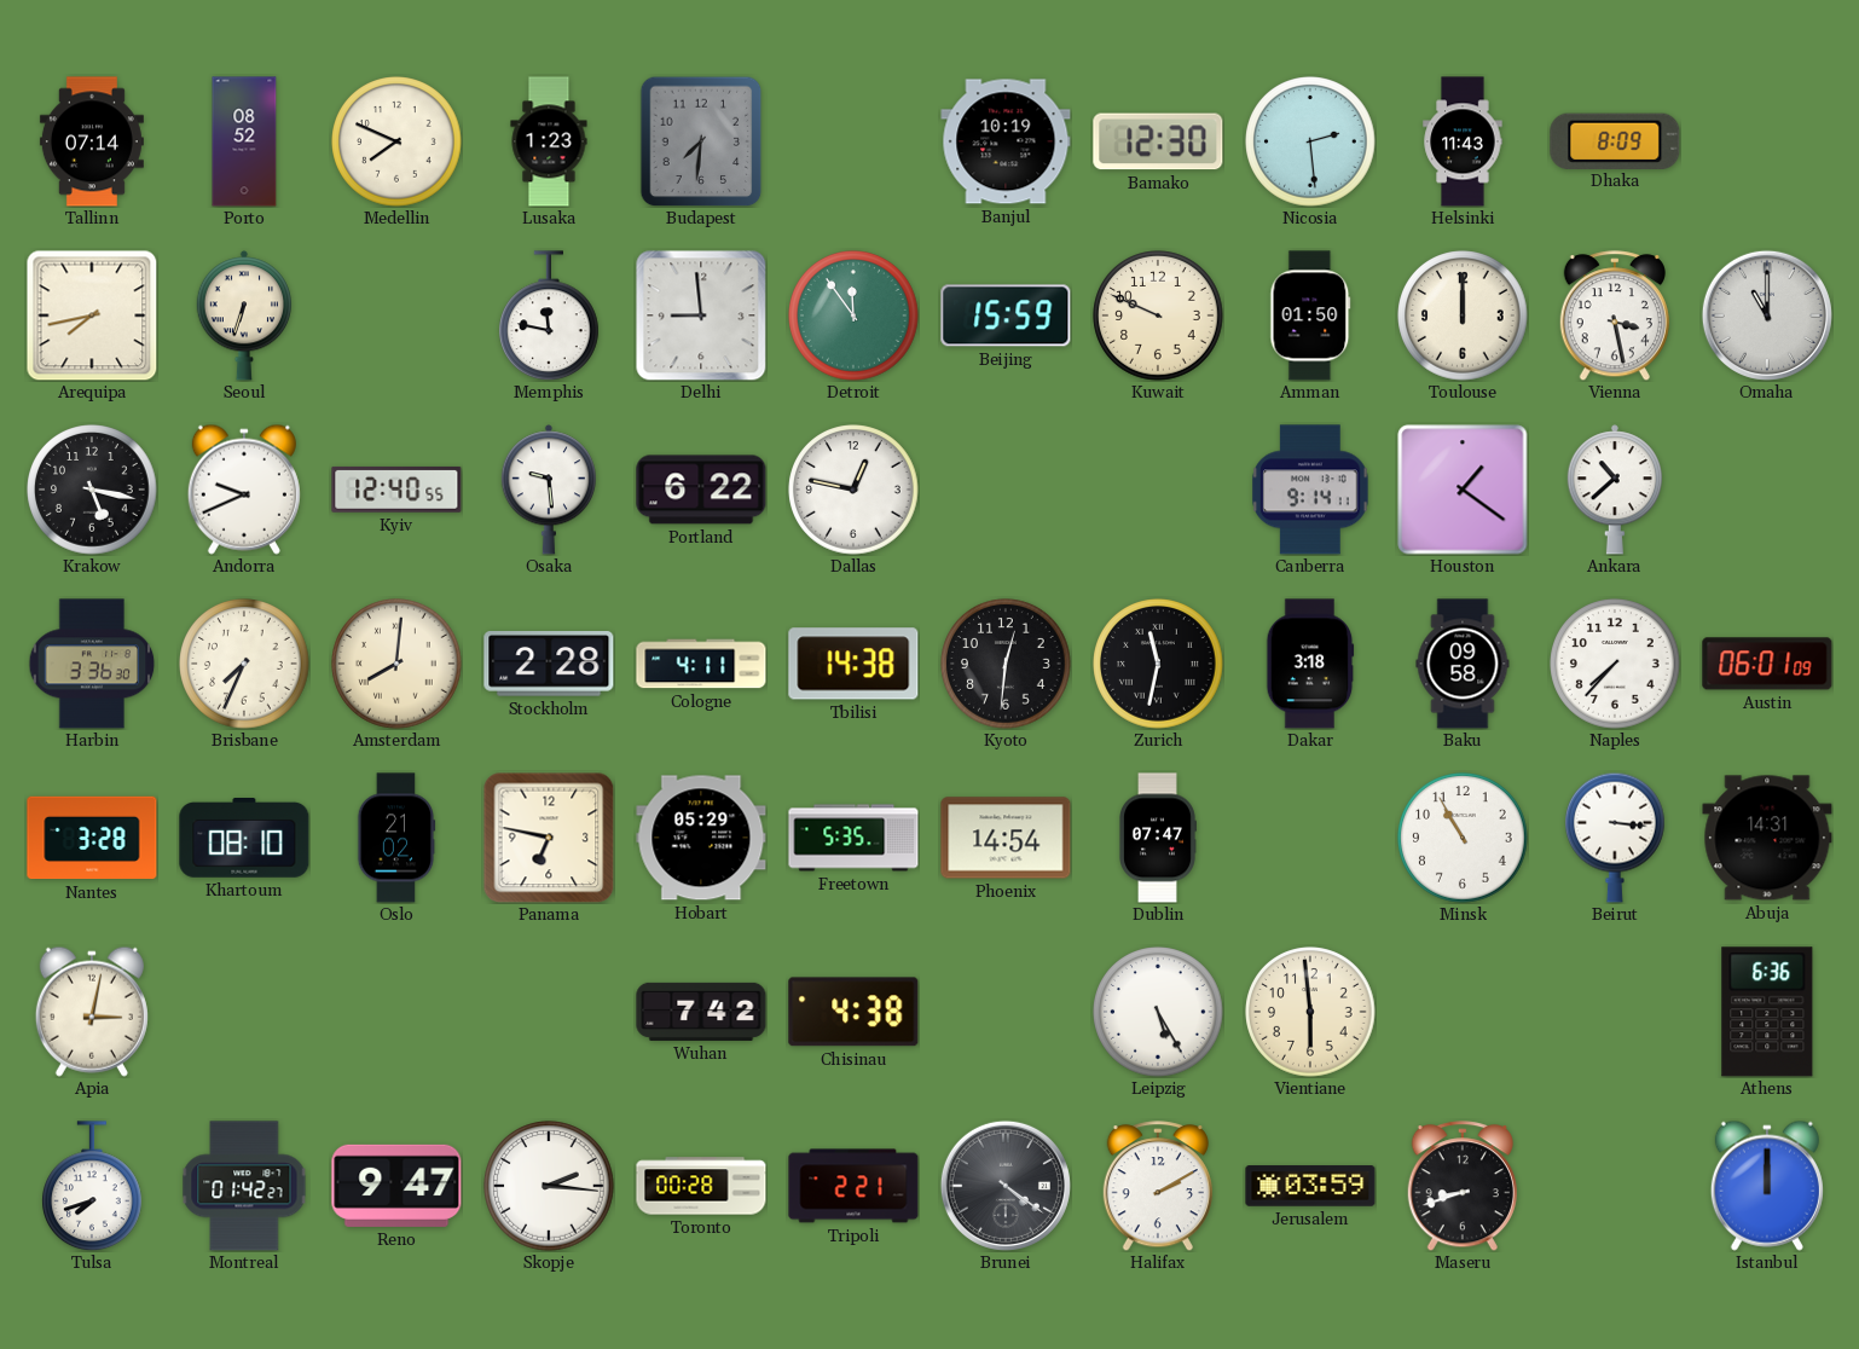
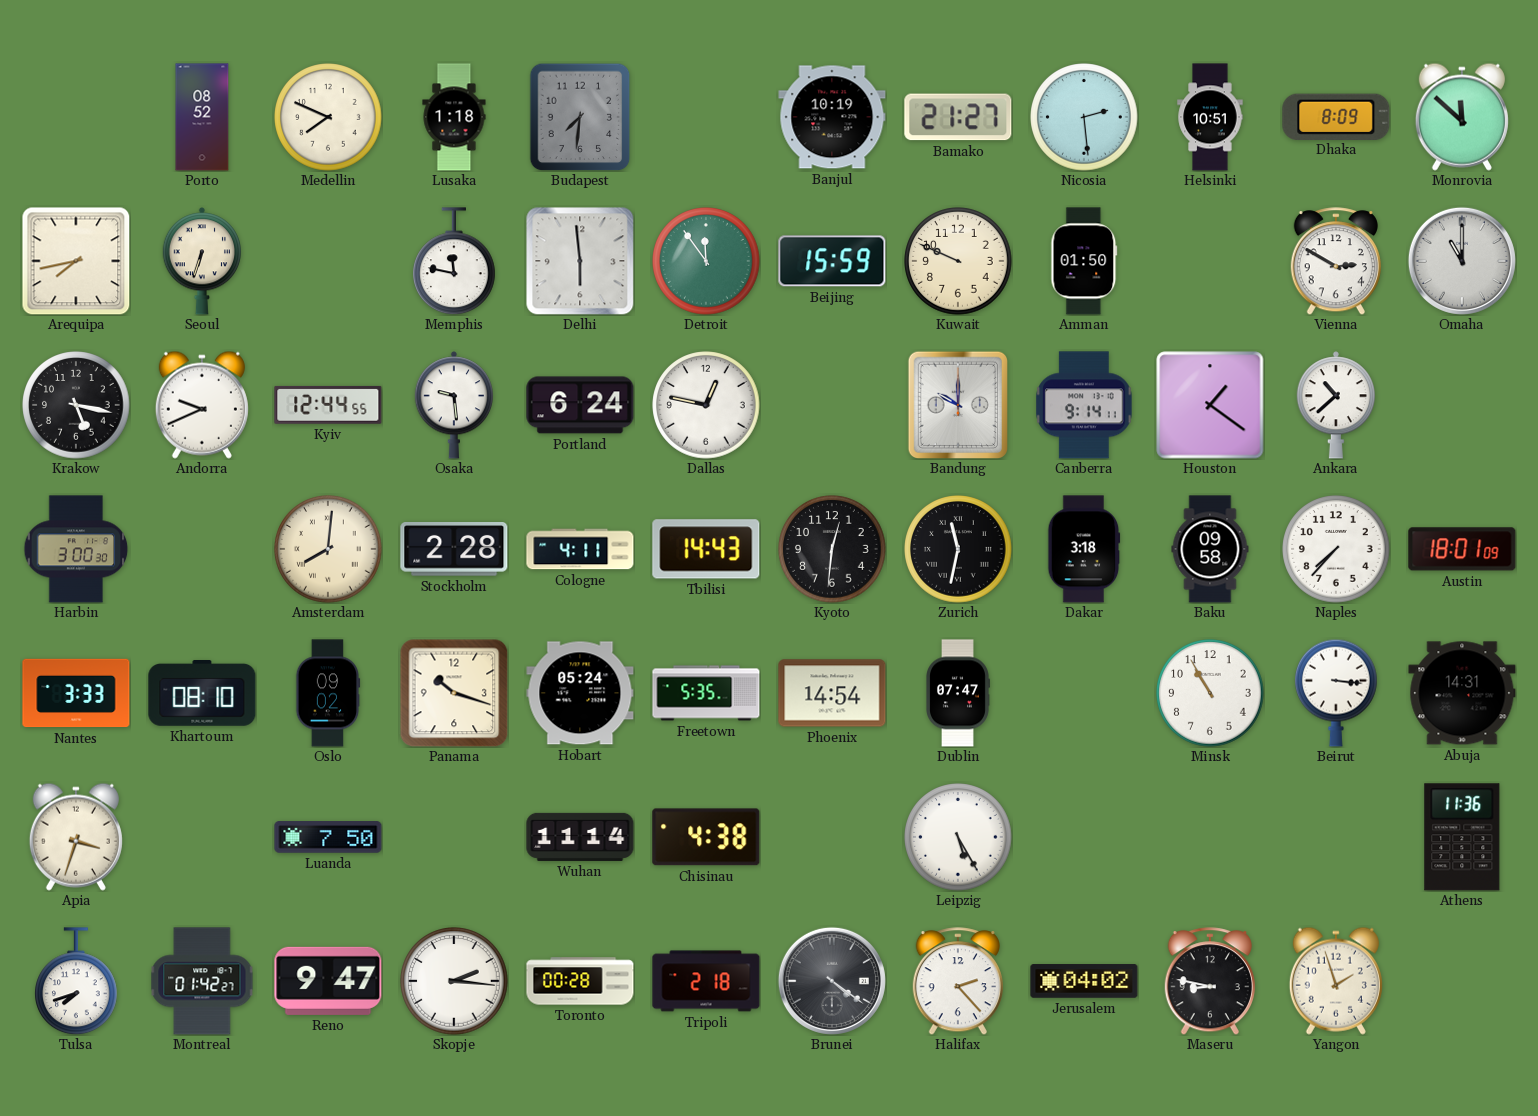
Tallinn: 07:14 -> none
Lusaka: 1:23 -> 1:18
Bamako: 12:30 -> 21:27
Helsinki: 11:43 -> 10:51
Monrovia: none -> 11:52
Delhi: 8:59 -> 5:59
Toulouse: 12:00 -> none
Vienna: 3:28 -> 2:50
Kyiv: 12:40 -> 12:44
Portland: 6:22 -> 6:24
Bandung: none -> 10:00
Harbin: 3:36 -> 3:00
Brisbane: 7:34 -> none
Tbilisi: 14:38 -> 14:43
Austin: 06:01 -> 18:01
Nantes: 3:28 -> 3:33
Oslo: 21:02 -> 09:02
Panama: 6:47 -> 10:18
Hobart: 05:29 -> 05:24
Apia: 3:02 -> 3:33
Luanda: none -> 7:50
Wuhan: 7:42 -> 11:14
Vientiane: 5:59 -> none
Athens: 6:36 -> 11:36
Tripoli: 2:21 -> 2:18
Halifax: 2:10 -> 2:23
Jerusalem: 03:59 -> 04:02
Maseru: 8:42 -> 8:47
Yangon: none -> 1:57
Istanbul: 12:00 -> none
